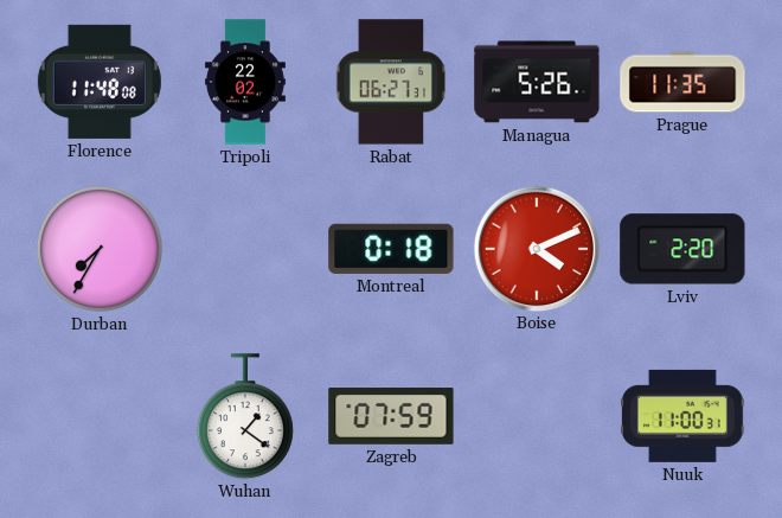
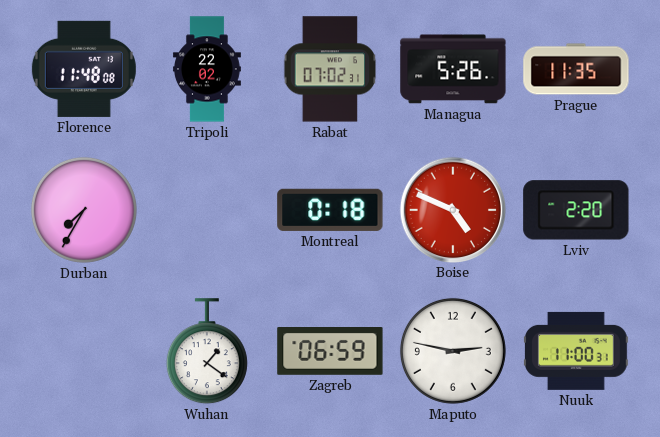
Rabat: 06:27 -> 07:02
Boise: 4:11 -> 4:49
Zagreb: 07:59 -> 06:59
Maputo: none -> 2:47
